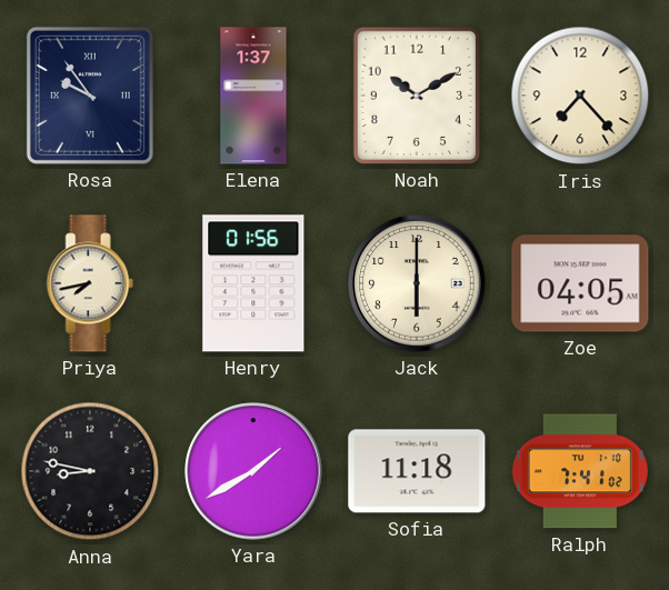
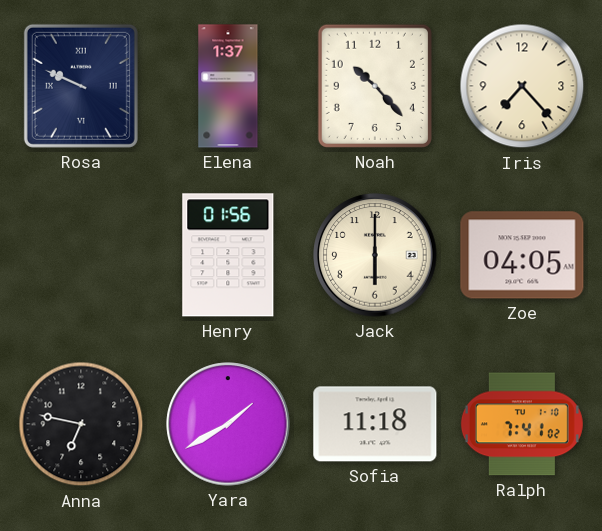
Rosa: 9:54 -> 9:49
Noah: 10:10 -> 10:23
Priya: 7:43 -> none
Anna: 8:47 -> 6:47
